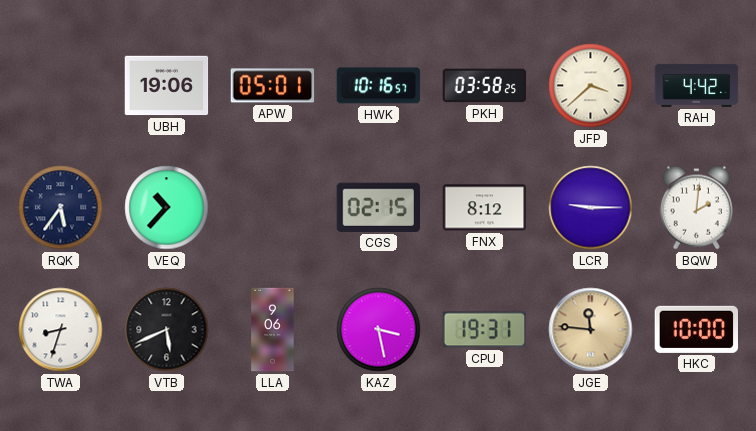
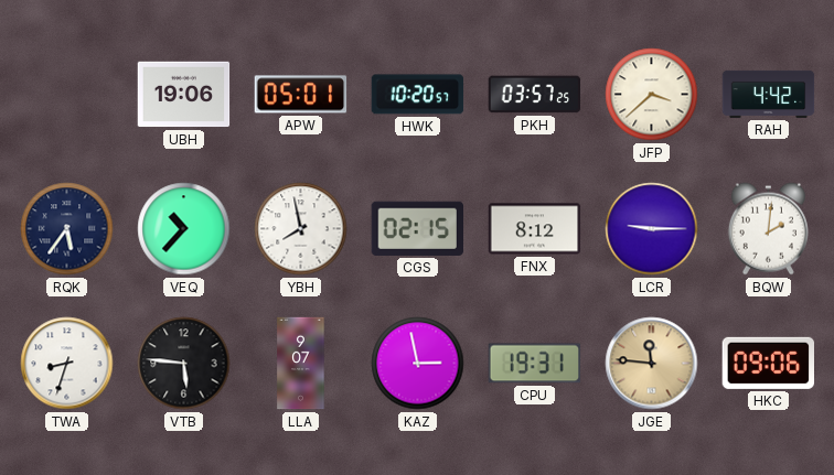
HWK: 10:16 -> 10:20
PKH: 03:58 -> 03:57
YBH: none -> 7:58
VTB: 5:41 -> 5:46
LLA: 9:06 -> 9:07
KAZ: 3:28 -> 2:58
HKC: 10:00 -> 09:06
